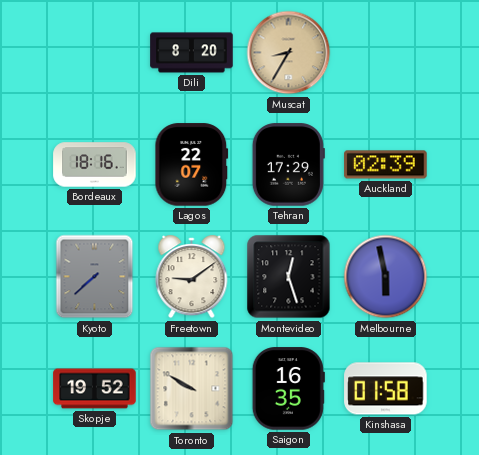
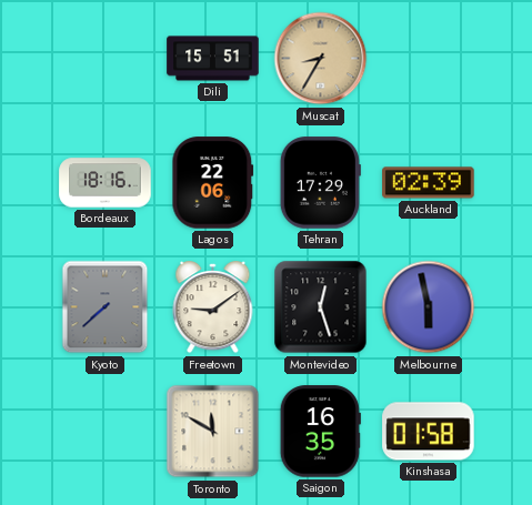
Dili: 8:20 -> 15:51
Lagos: 22:07 -> 22:06
Skopje: 19:52 -> none
Toronto: 9:50 -> 11:50
